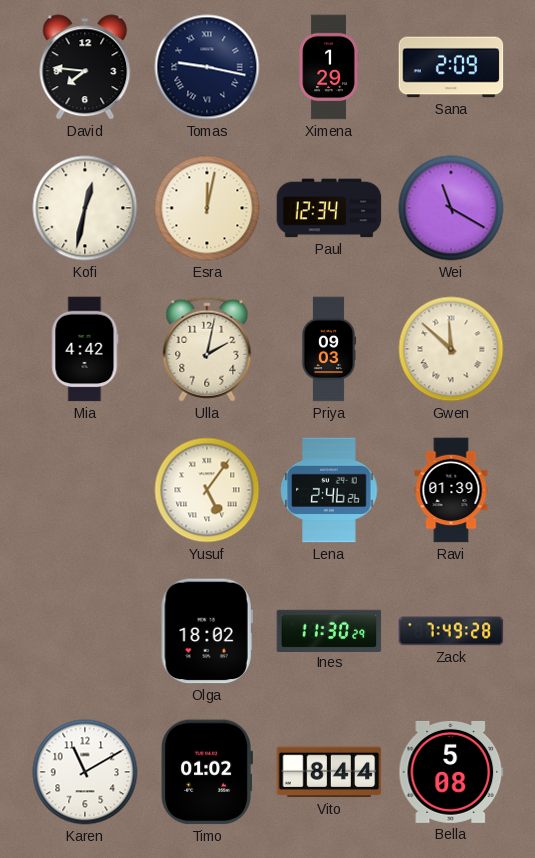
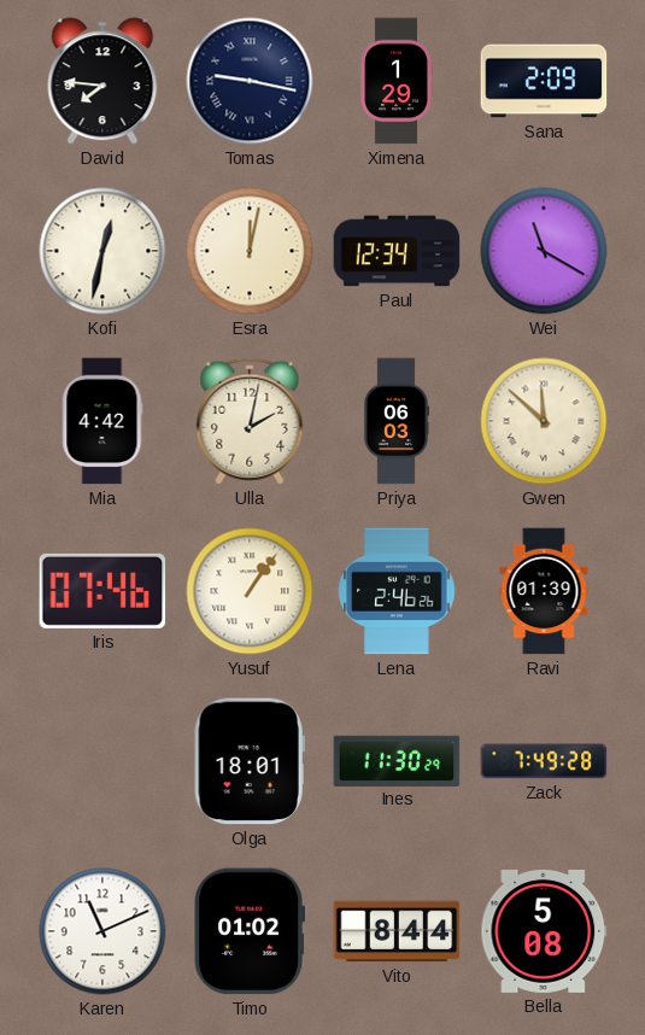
Priya: 09:03 -> 06:03
Iris: none -> 07:46
Yusuf: 5:06 -> 1:06
Olga: 18:02 -> 18:01
Karen: 11:10 -> 11:11
